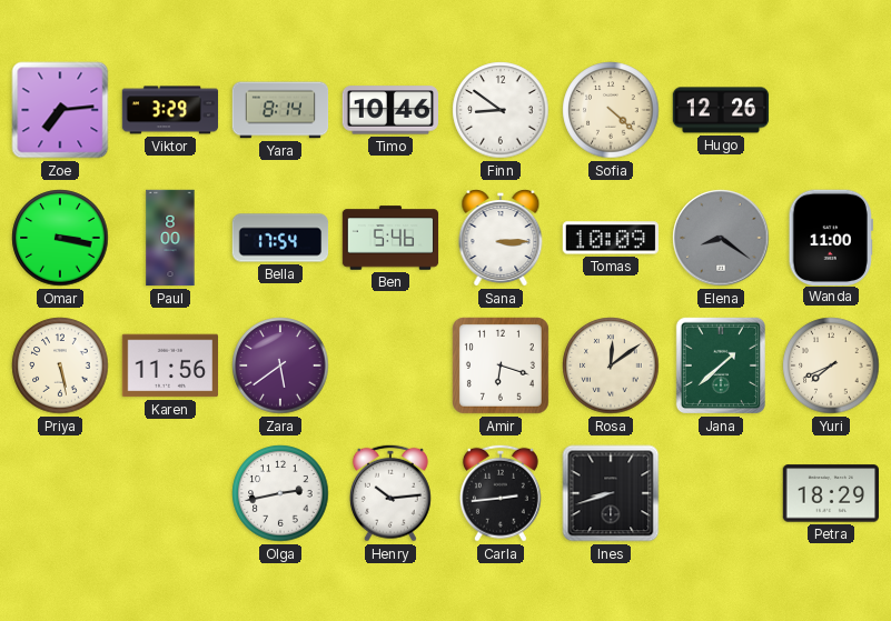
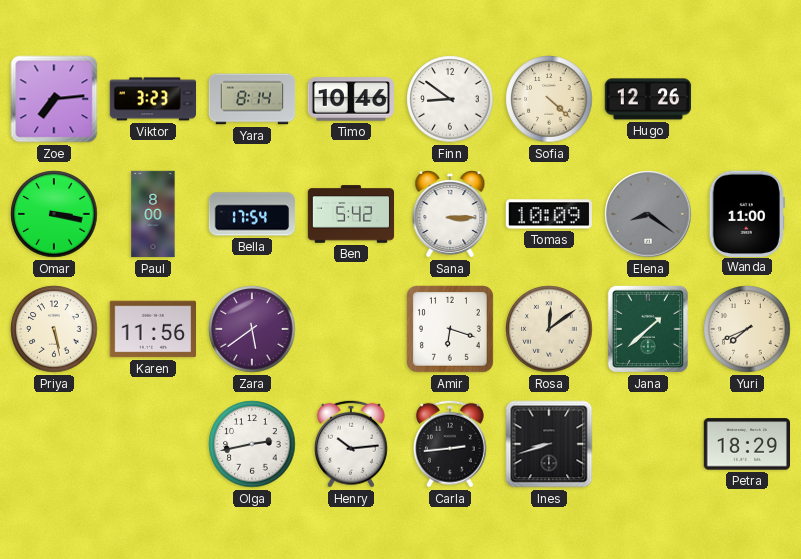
Viktor: 3:29 -> 3:23
Ben: 5:46 -> 5:42
